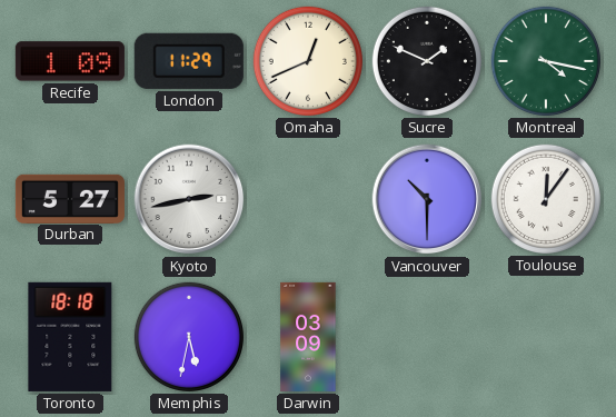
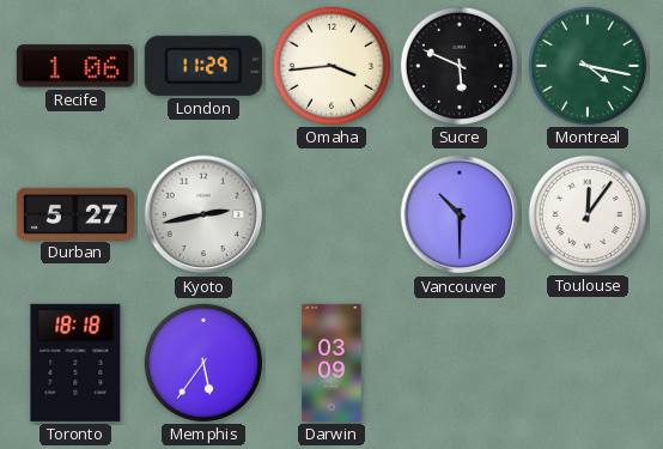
Recife: 1:09 -> 1:06
Omaha: 12:41 -> 3:44
Sucre: 1:49 -> 5:49
Memphis: 5:32 -> 5:36
